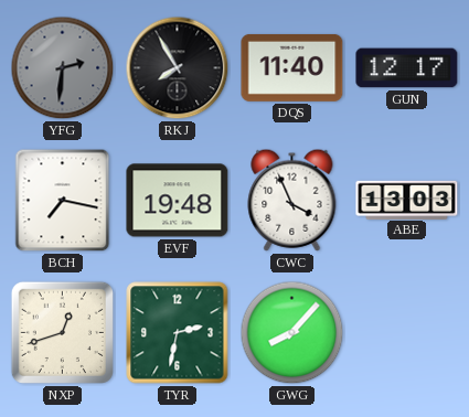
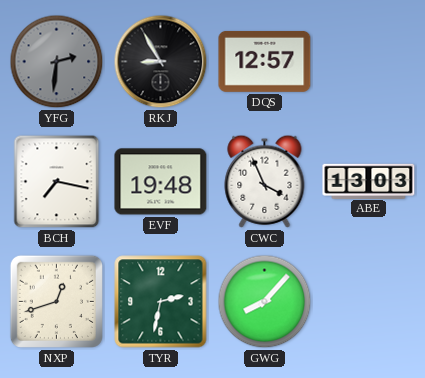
RKJ: 7:55 -> 8:55
DQS: 11:40 -> 12:57
GUN: 12:17 -> none
